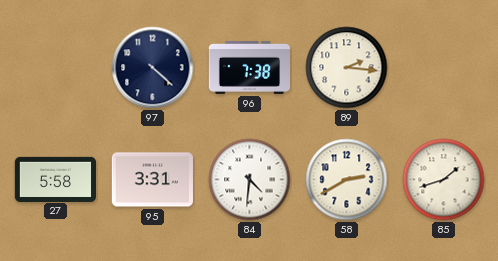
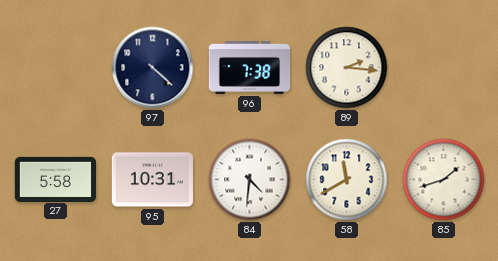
95: 3:31 -> 10:31
58: 2:40 -> 11:40
